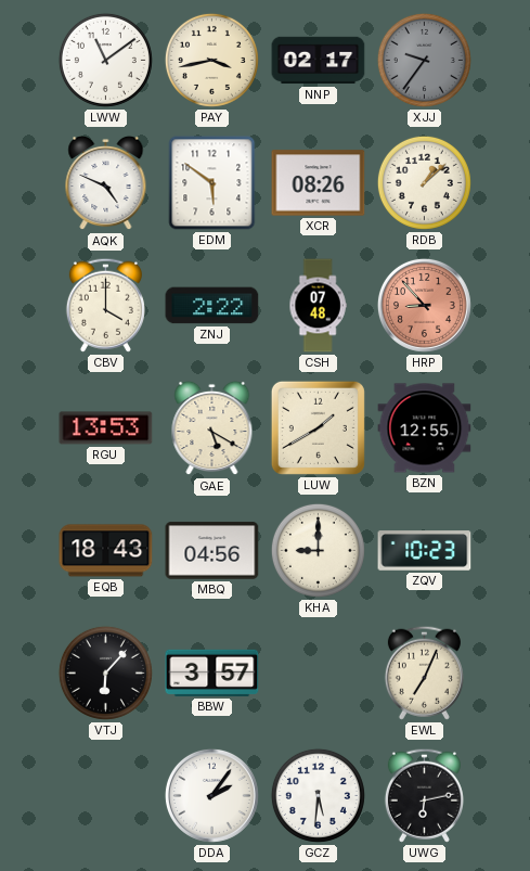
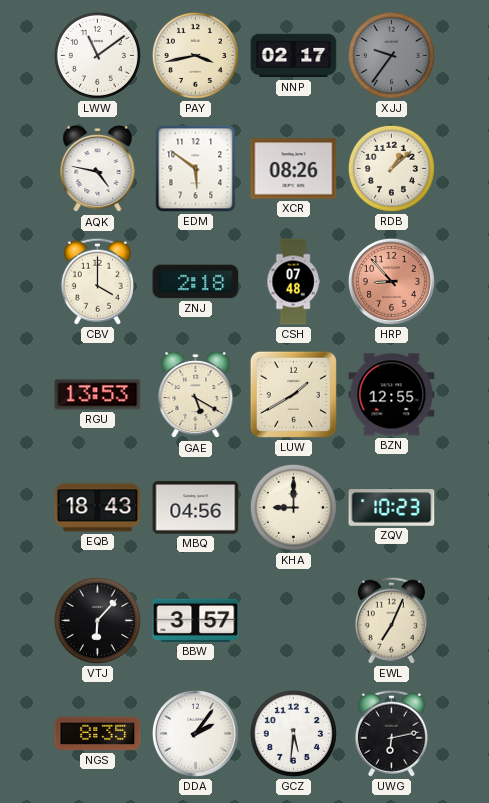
AQK: 4:49 -> 4:47
ZNJ: 2:22 -> 2:18
NGS: none -> 8:35
